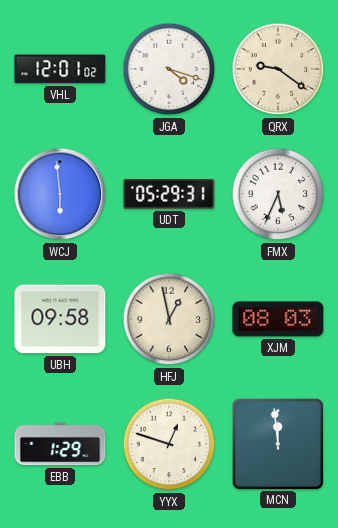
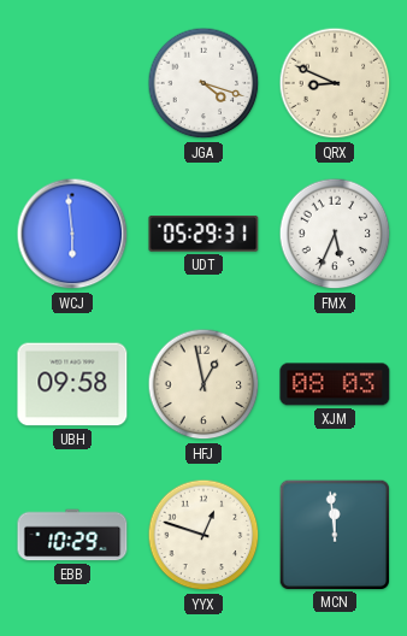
VHL: 12:01 -> none
QRX: 9:21 -> 8:49
EBB: 1:29 -> 10:29
